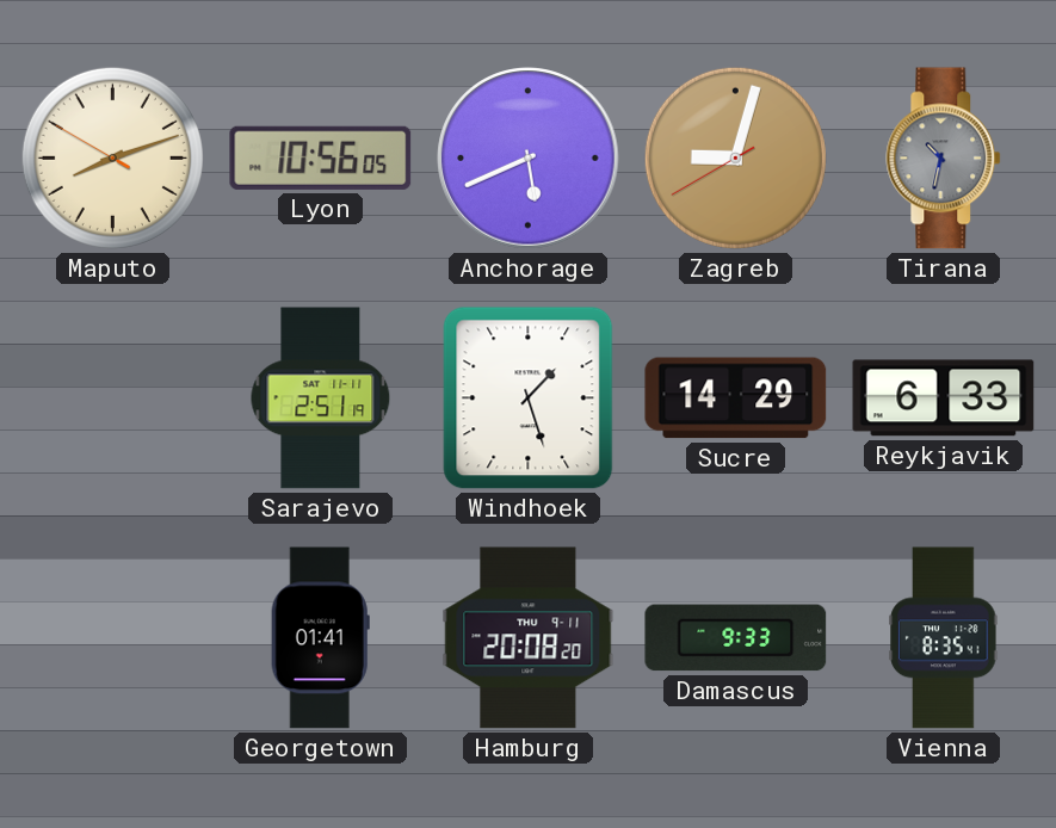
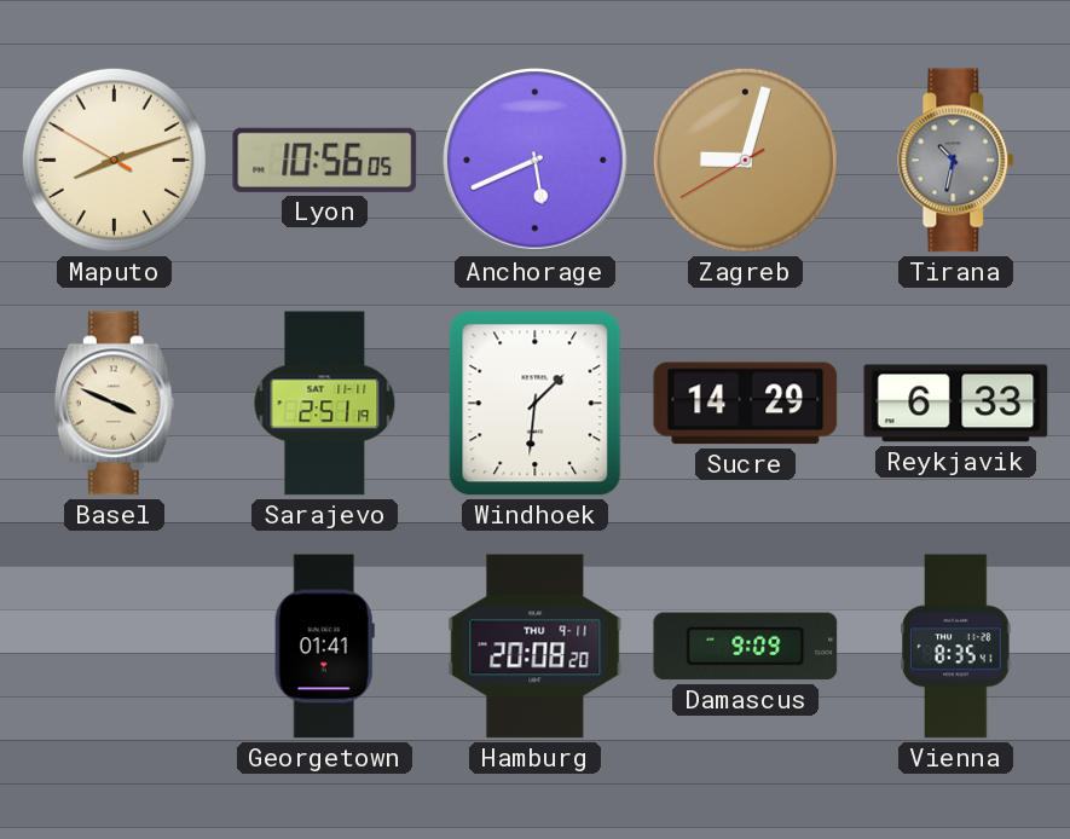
Basel: none -> 3:49
Windhoek: 1:27 -> 1:31
Damascus: 9:33 -> 9:09
